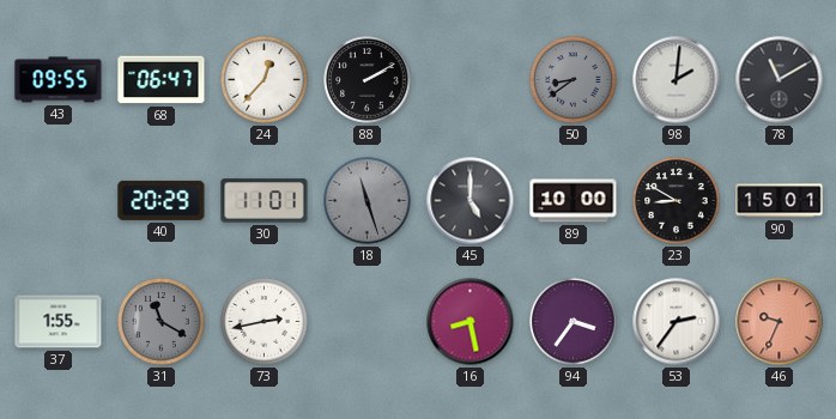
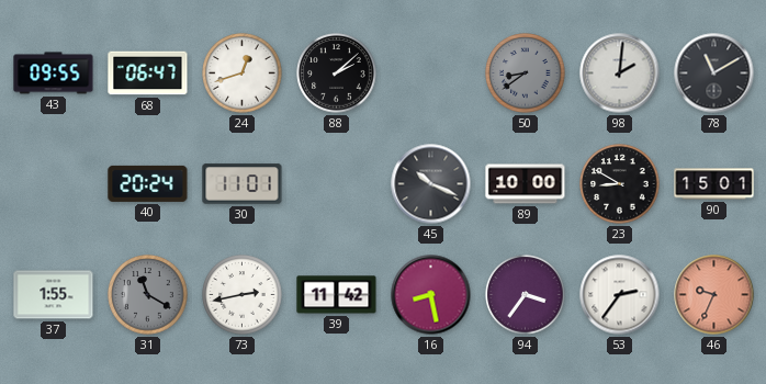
24: 12:37 -> 12:42
88: 2:10 -> 2:08
40: 20:29 -> 20:24
18: 11:27 -> none
45: 5:00 -> 10:19
39: none -> 11:42
